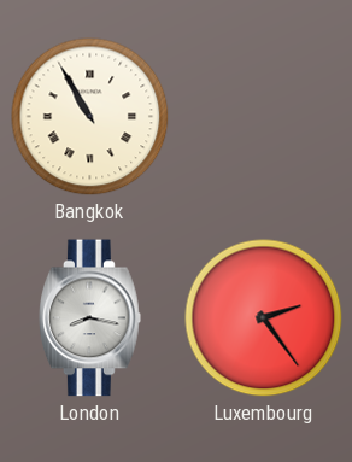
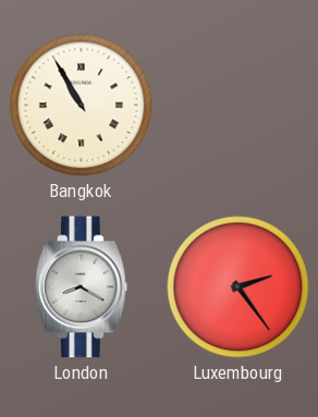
London: 8:17 -> 8:20
